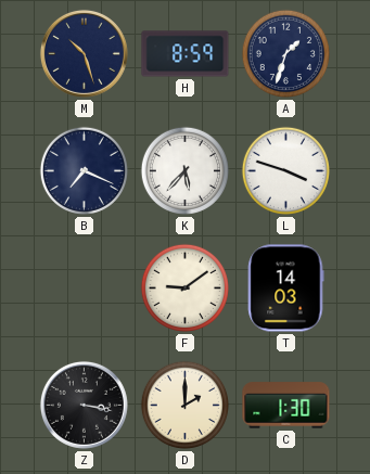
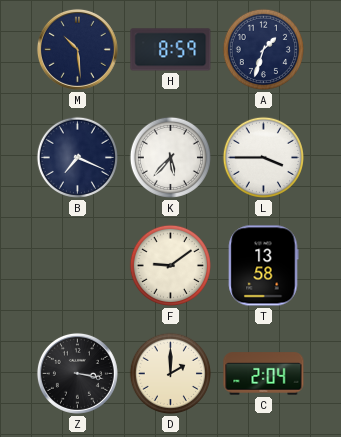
M: 10:27 -> 10:29
L: 3:48 -> 3:45
T: 14:03 -> 13:58
C: 1:30 -> 2:04
